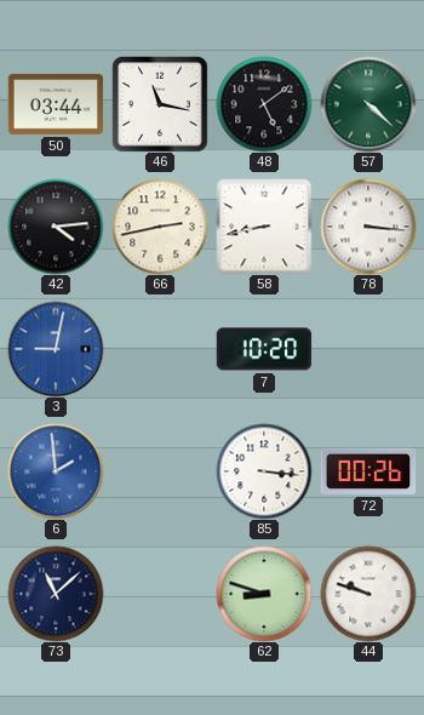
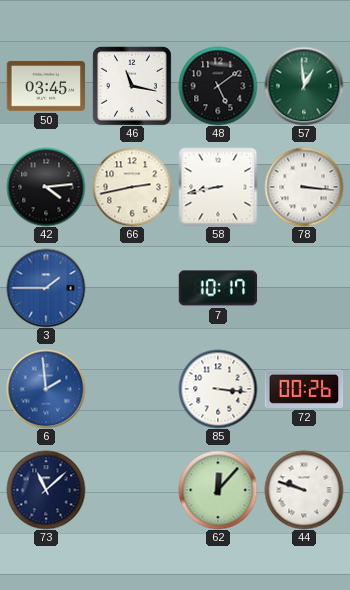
50: 03:44 -> 03:45
57: 4:22 -> 12:59
3: 9:02 -> 1:45
7: 10:20 -> 10:17
62: 8:48 -> 12:07
